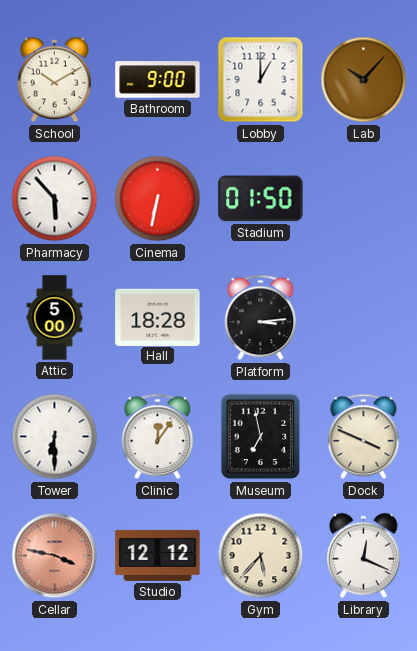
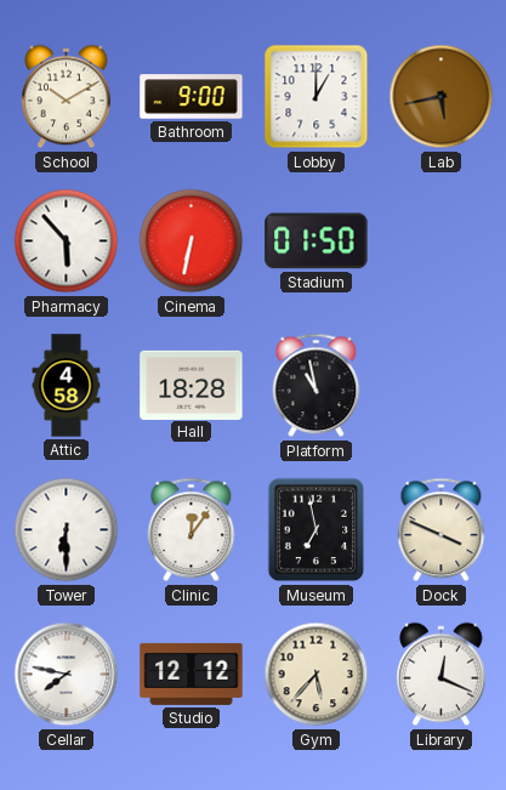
Lab: 10:07 -> 5:43
Attic: 5:00 -> 4:58
Platform: 3:14 -> 10:58
Cellar: 3:47 -> 7:47
Cellar dial: salmon -> white
